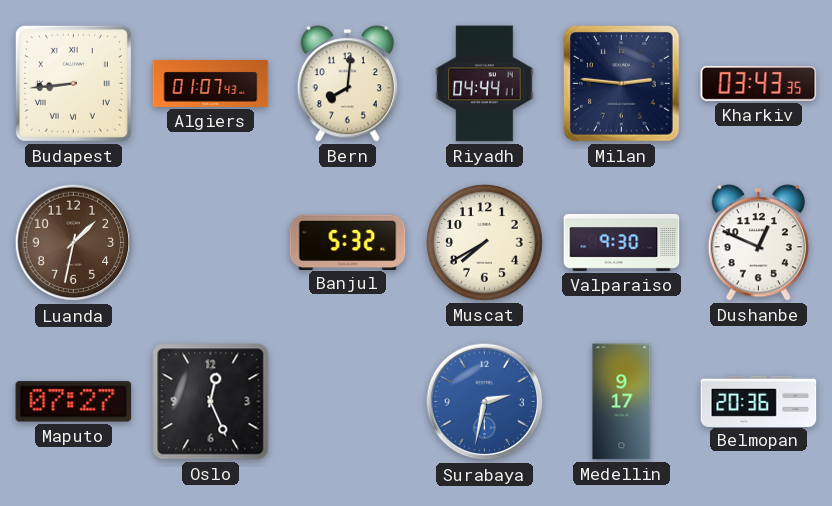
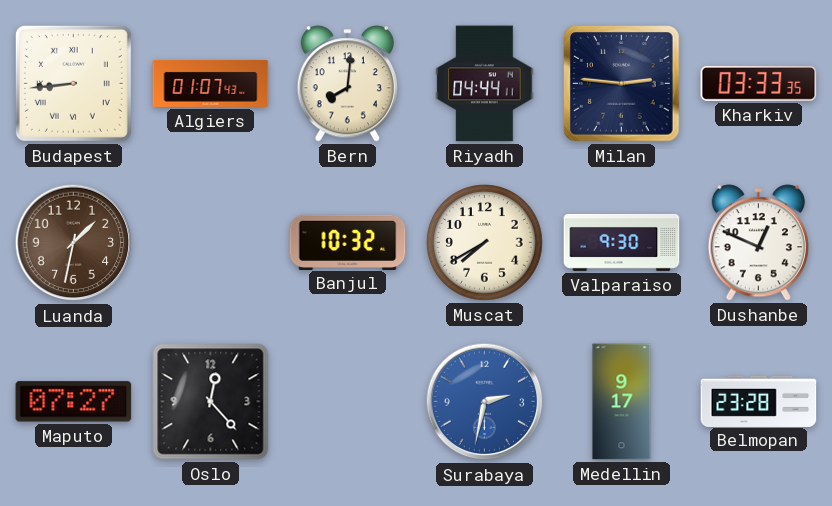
Kharkiv: 03:43 -> 03:33
Banjul: 5:32 -> 10:32
Oslo: 12:26 -> 12:23
Belmopan: 20:36 -> 23:28
